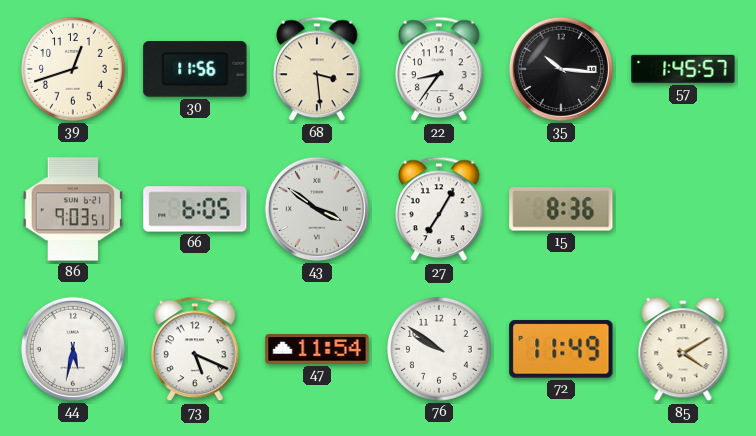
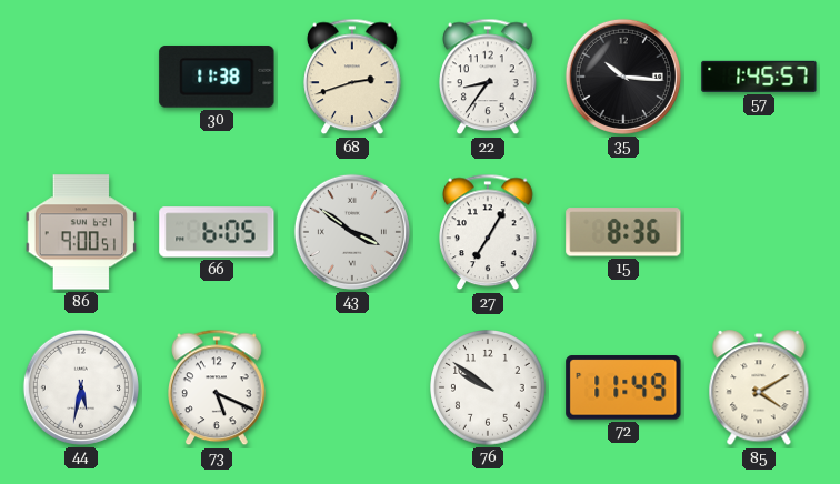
39: 12:42 -> none
30: 11:56 -> 11:38
68: 3:29 -> 2:42
86: 9:03 -> 9:00
47: 11:54 -> none
